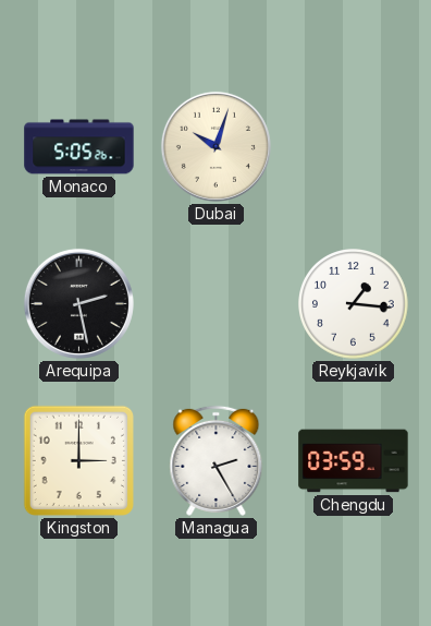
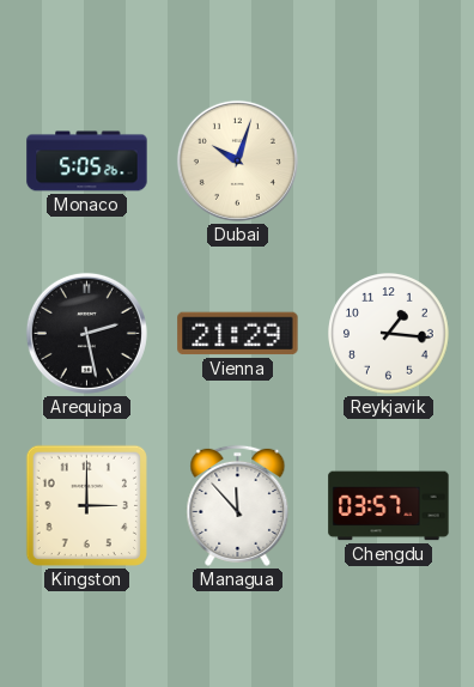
Vienna: none -> 21:29
Managua: 2:25 -> 11:53
Chengdu: 03:59 -> 03:57
